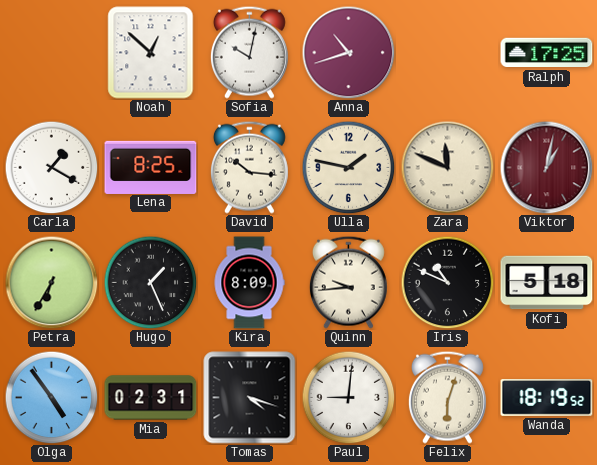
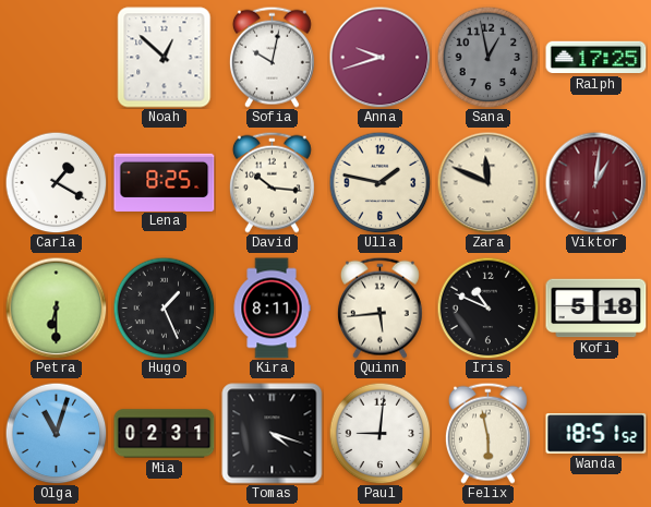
Anna: 10:42 -> 9:42
Sana: none -> 12:58
Viktor: 1:02 -> 1:01
Petra: 6:35 -> 6:30
Kira: 8:09 -> 8:11
Quinn: 9:44 -> 5:44
Olga: 4:54 -> 11:03
Felix: 6:03 -> 5:58
Wanda: 18:19 -> 18:51
